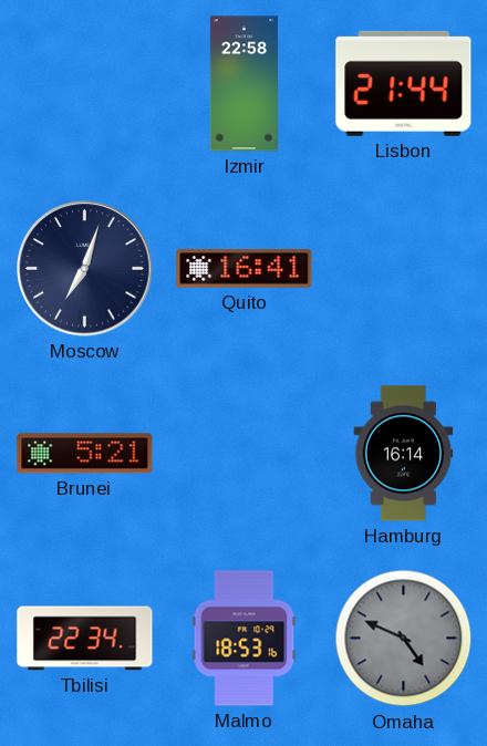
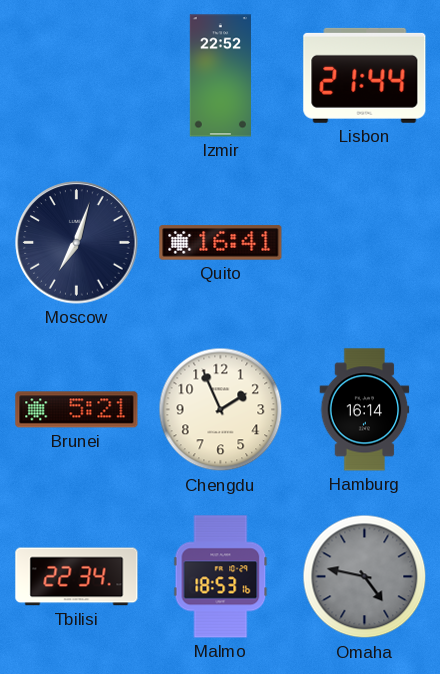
Izmir: 22:58 -> 22:52
Chengdu: none -> 1:56
Omaha: 4:49 -> 4:47
